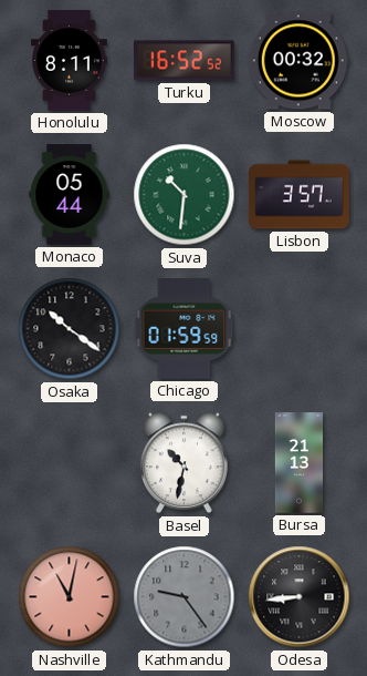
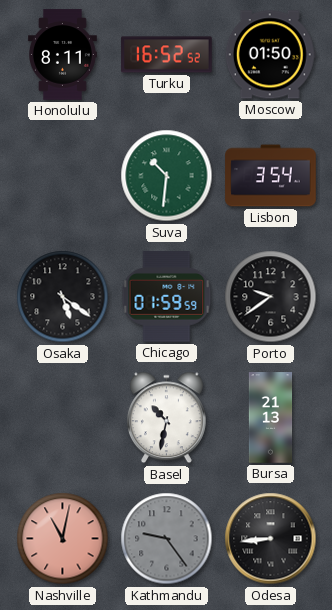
Moscow: 00:32 -> 01:50
Monaco: 05:44 -> none
Lisbon: 3:57 -> 3:54
Osaka: 10:21 -> 5:21
Porto: none -> 9:39
